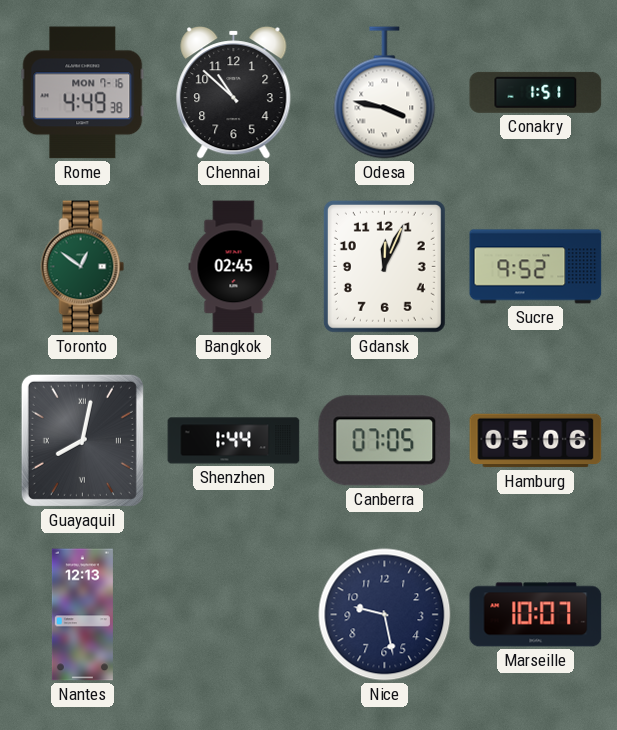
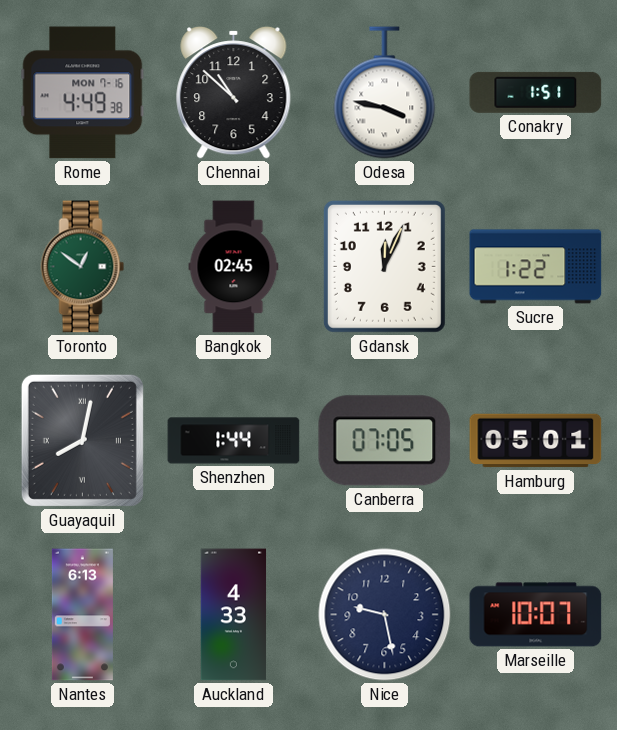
Sucre: 9:52 -> 1:22
Hamburg: 05:06 -> 05:01
Nantes: 12:13 -> 6:13
Auckland: none -> 4:33
